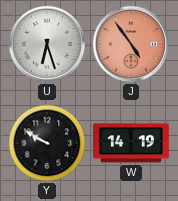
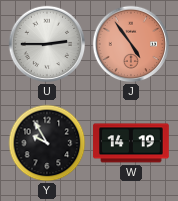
U: 6:27 -> 2:45
Y: 9:50 -> 9:55
